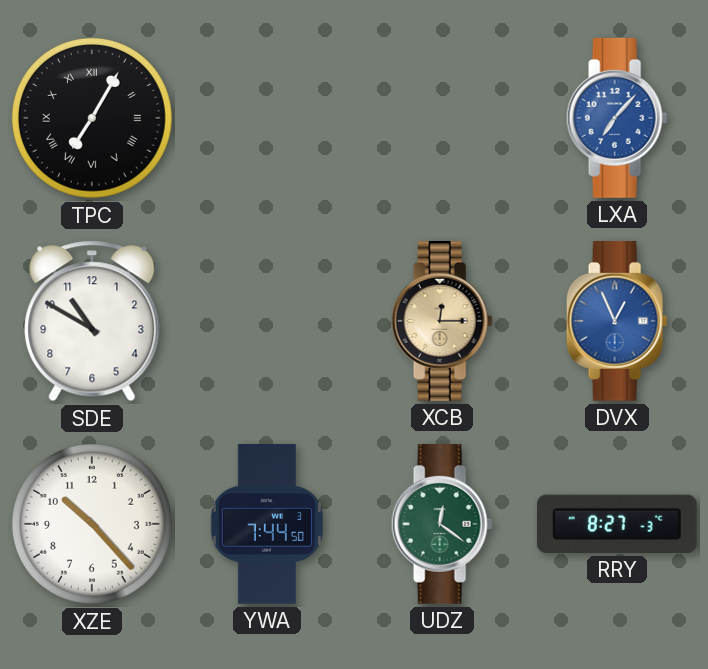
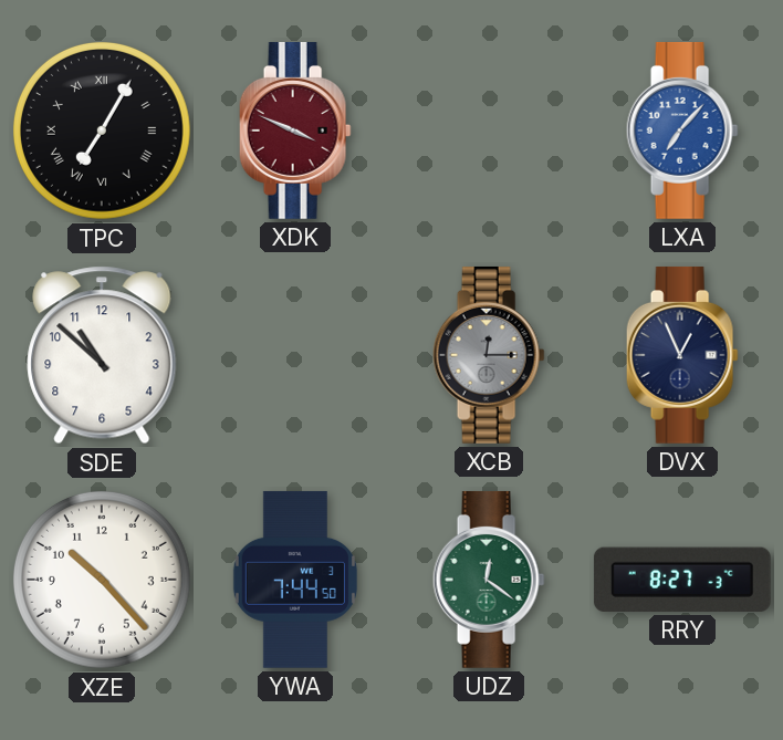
XDK: none -> 3:49
SDE: 10:50 -> 10:52
XCB dial: champagne -> grey
DVX dial: blue -> navy
